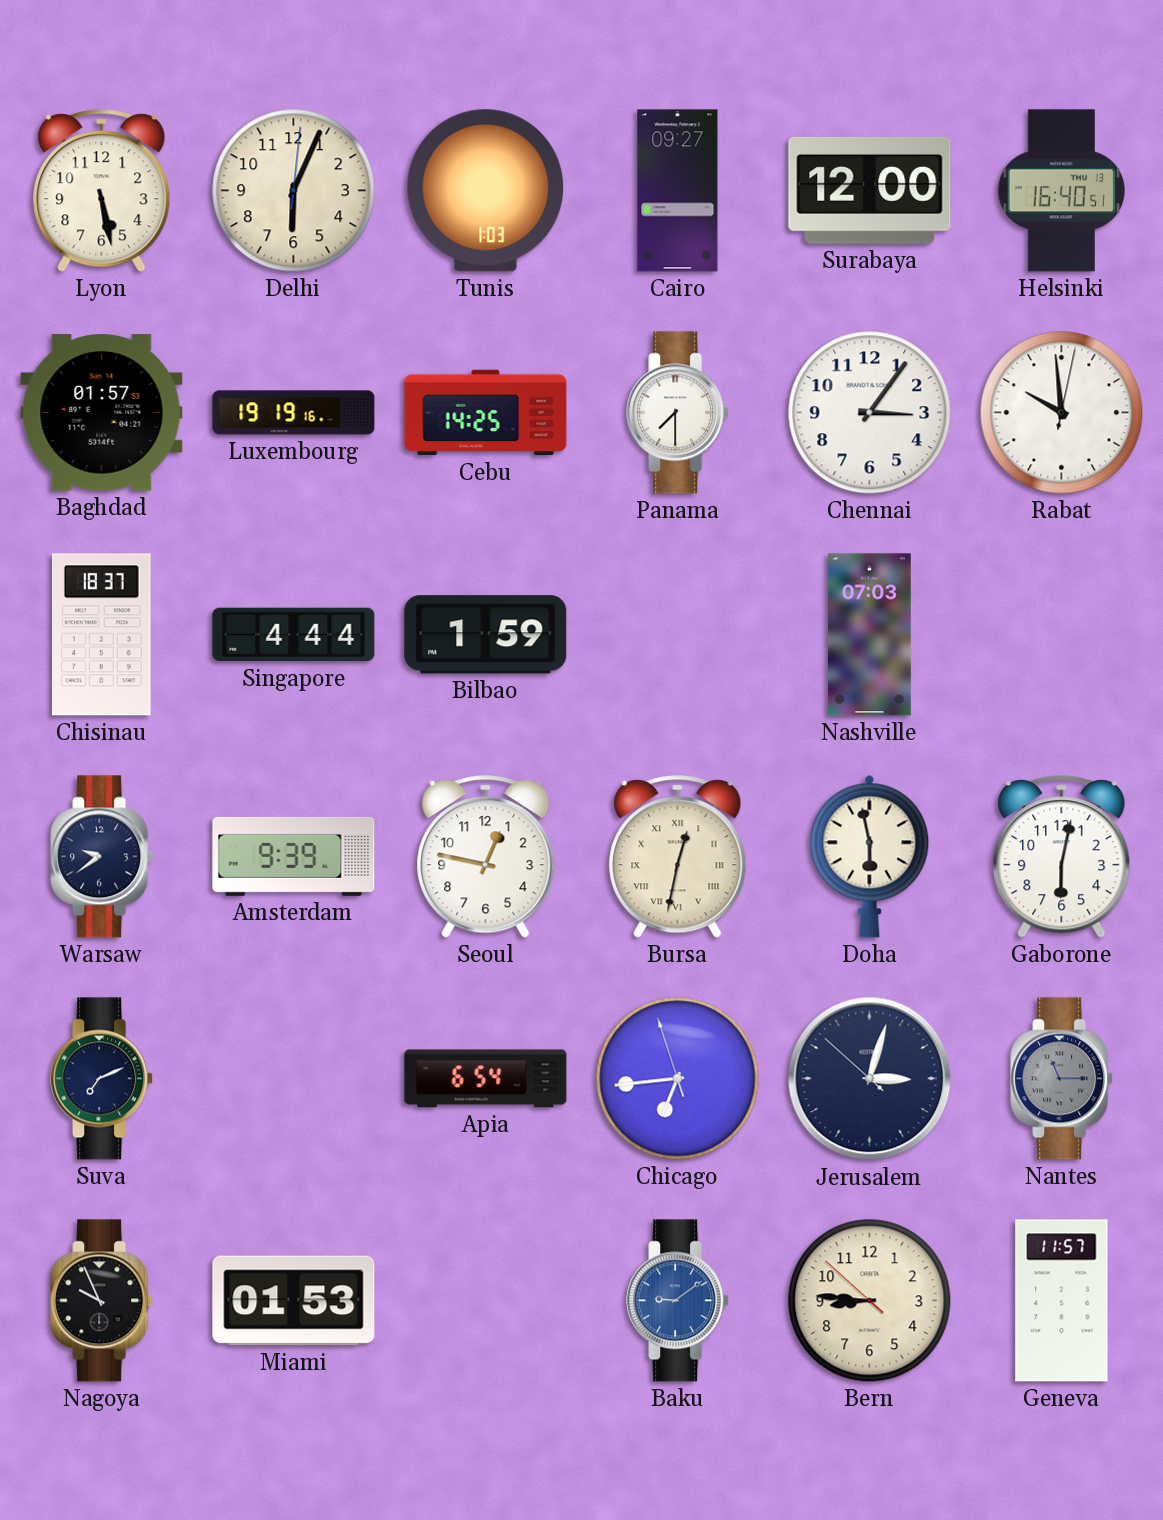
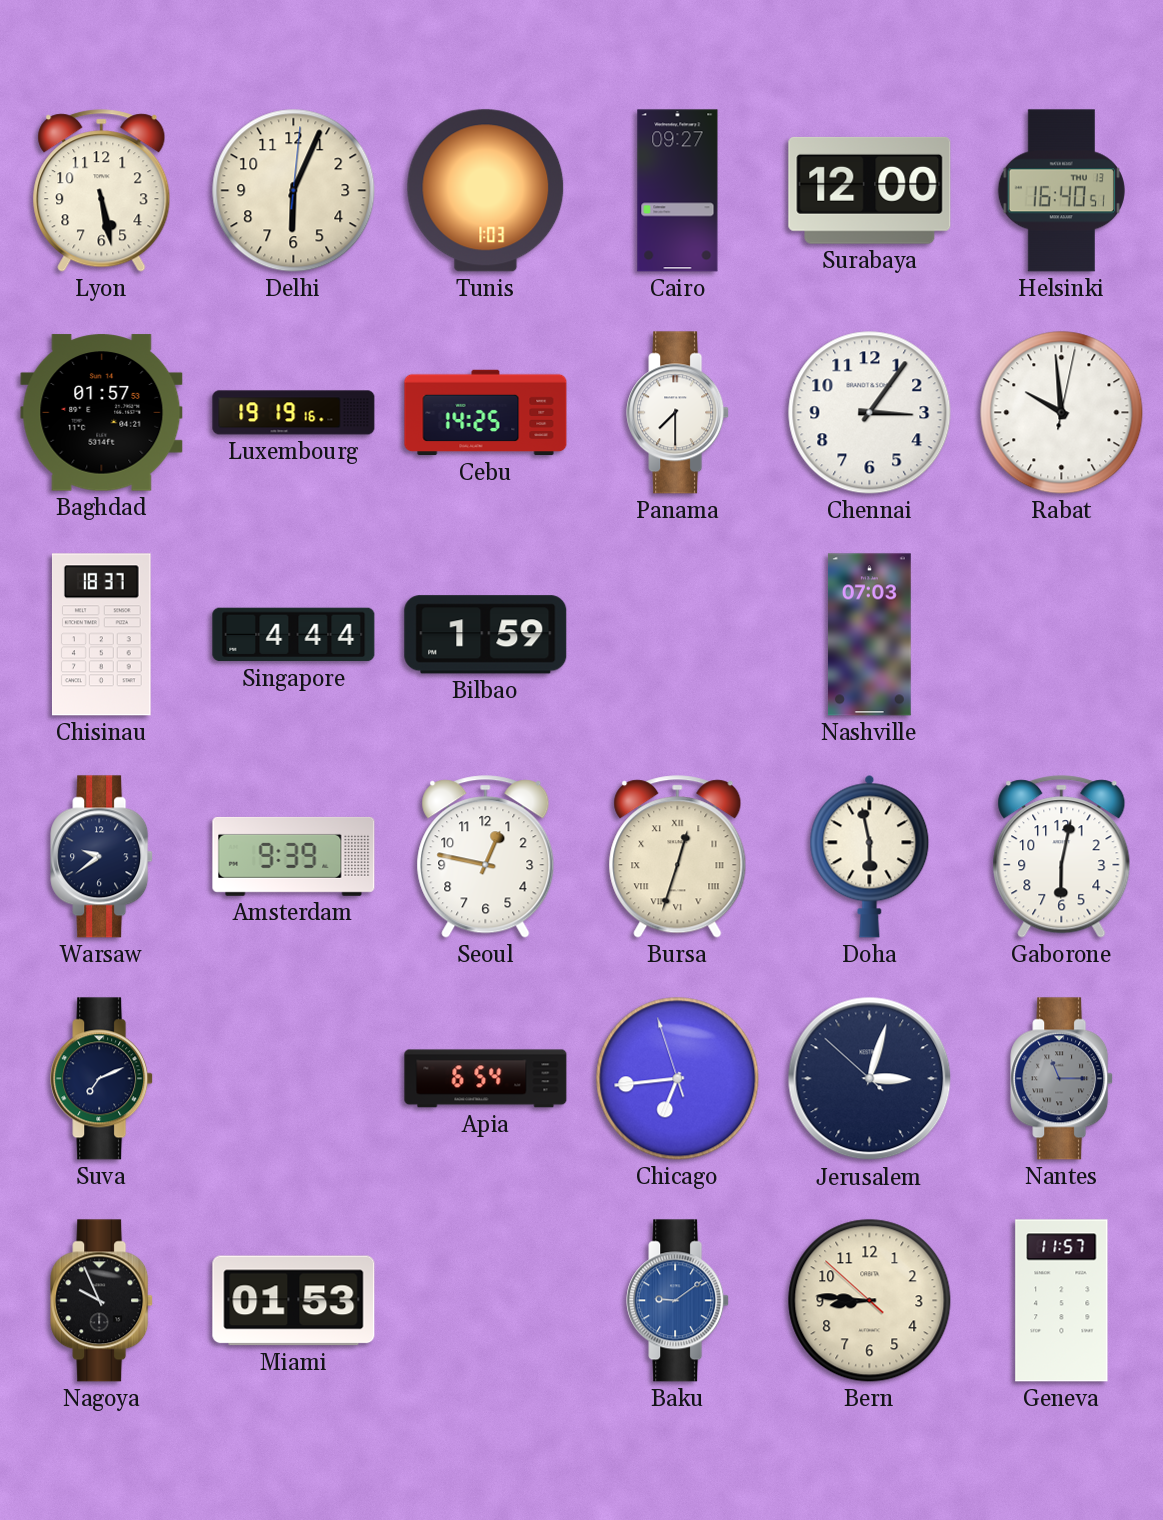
Bursa: 12:32 -> 12:33
